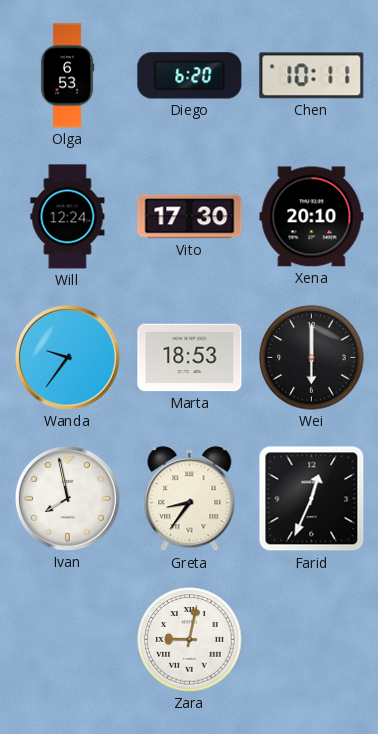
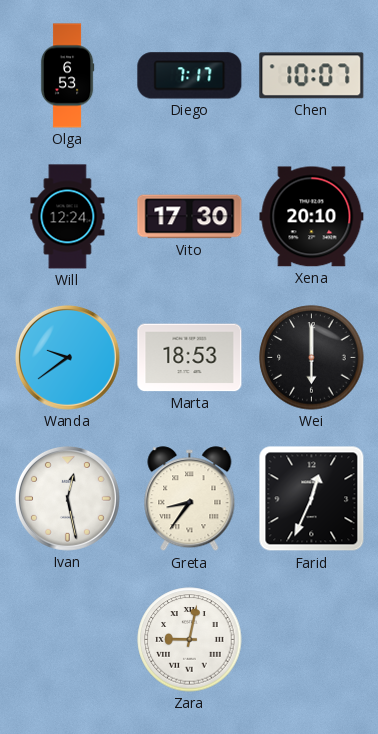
Diego: 6:20 -> 7:17
Chen: 10:11 -> 10:07
Wanda: 9:36 -> 9:39
Ivan: 7:58 -> 12:28
